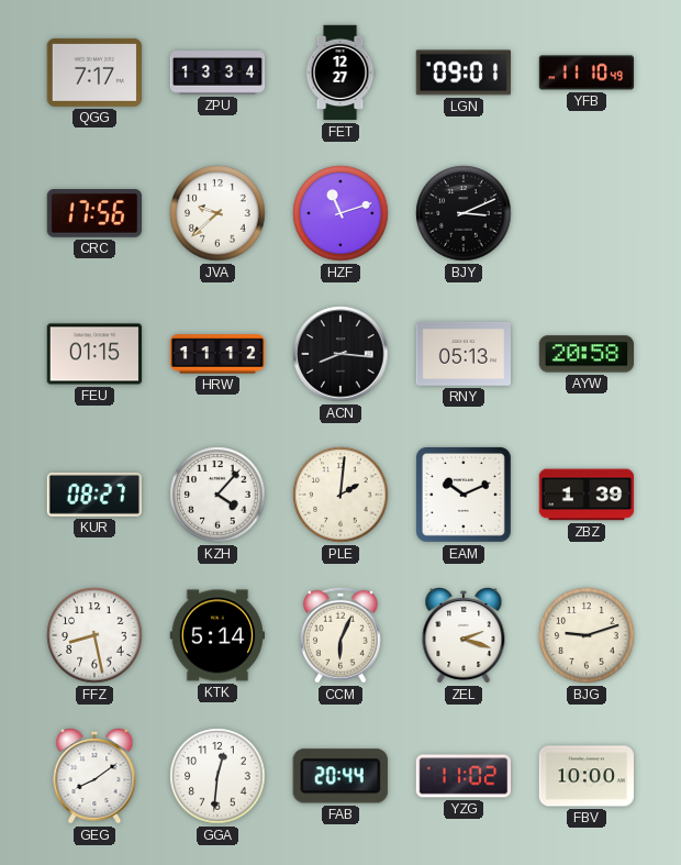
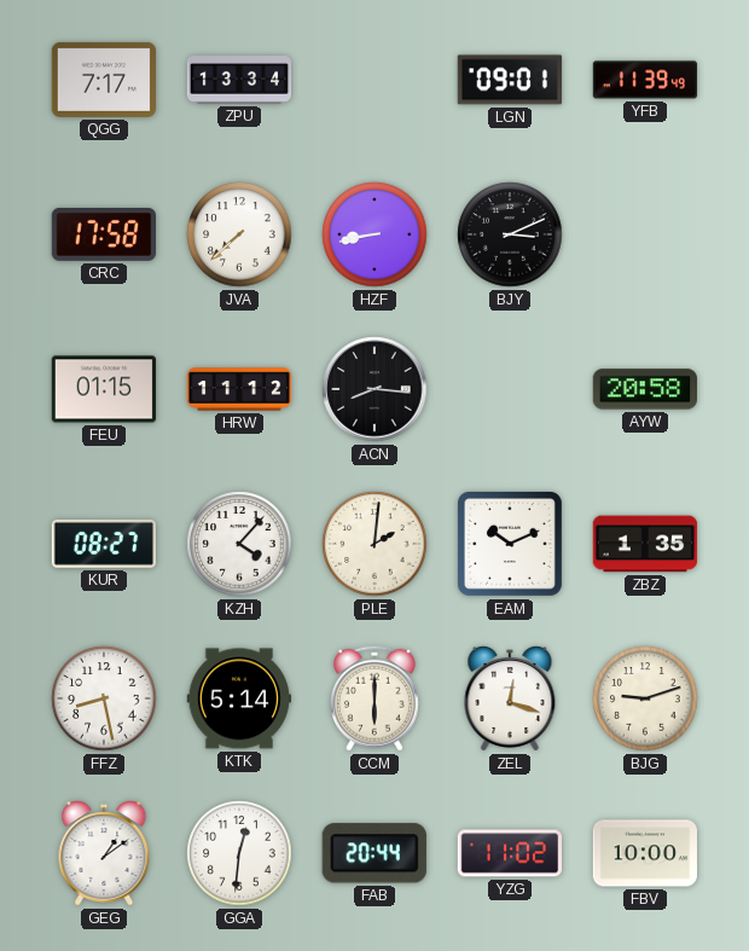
FET: 12:27 -> none
YFB: 11:10 -> 11:39
CRC: 17:56 -> 17:58
JVA: 9:38 -> 7:38
HZF: 11:12 -> 8:43
RNY: 05:13 -> none
ZBZ: 1:39 -> 1:35
CCM: 6:04 -> 6:00
ZEL: 2:18 -> 12:18
GEG: 8:09 -> 1:09
